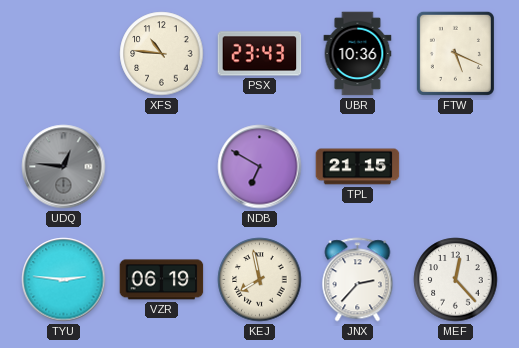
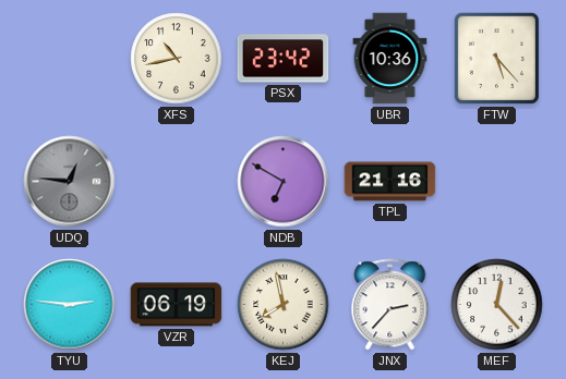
XFS: 10:46 -> 10:43
PSX: 23:43 -> 23:42
FTW: 5:19 -> 5:23
TPL: 21:15 -> 21:16
